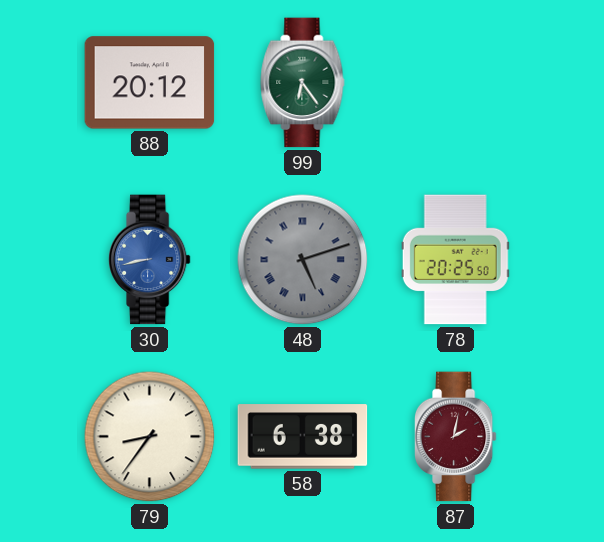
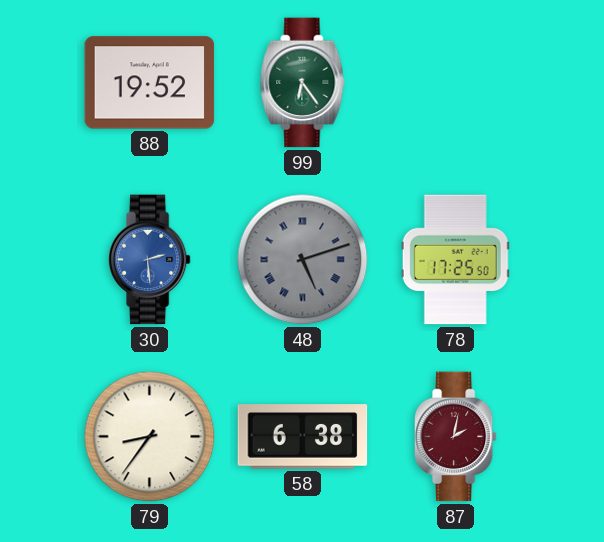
88: 20:12 -> 19:52
30: 8:43 -> 2:29
78: 20:25 -> 17:25
